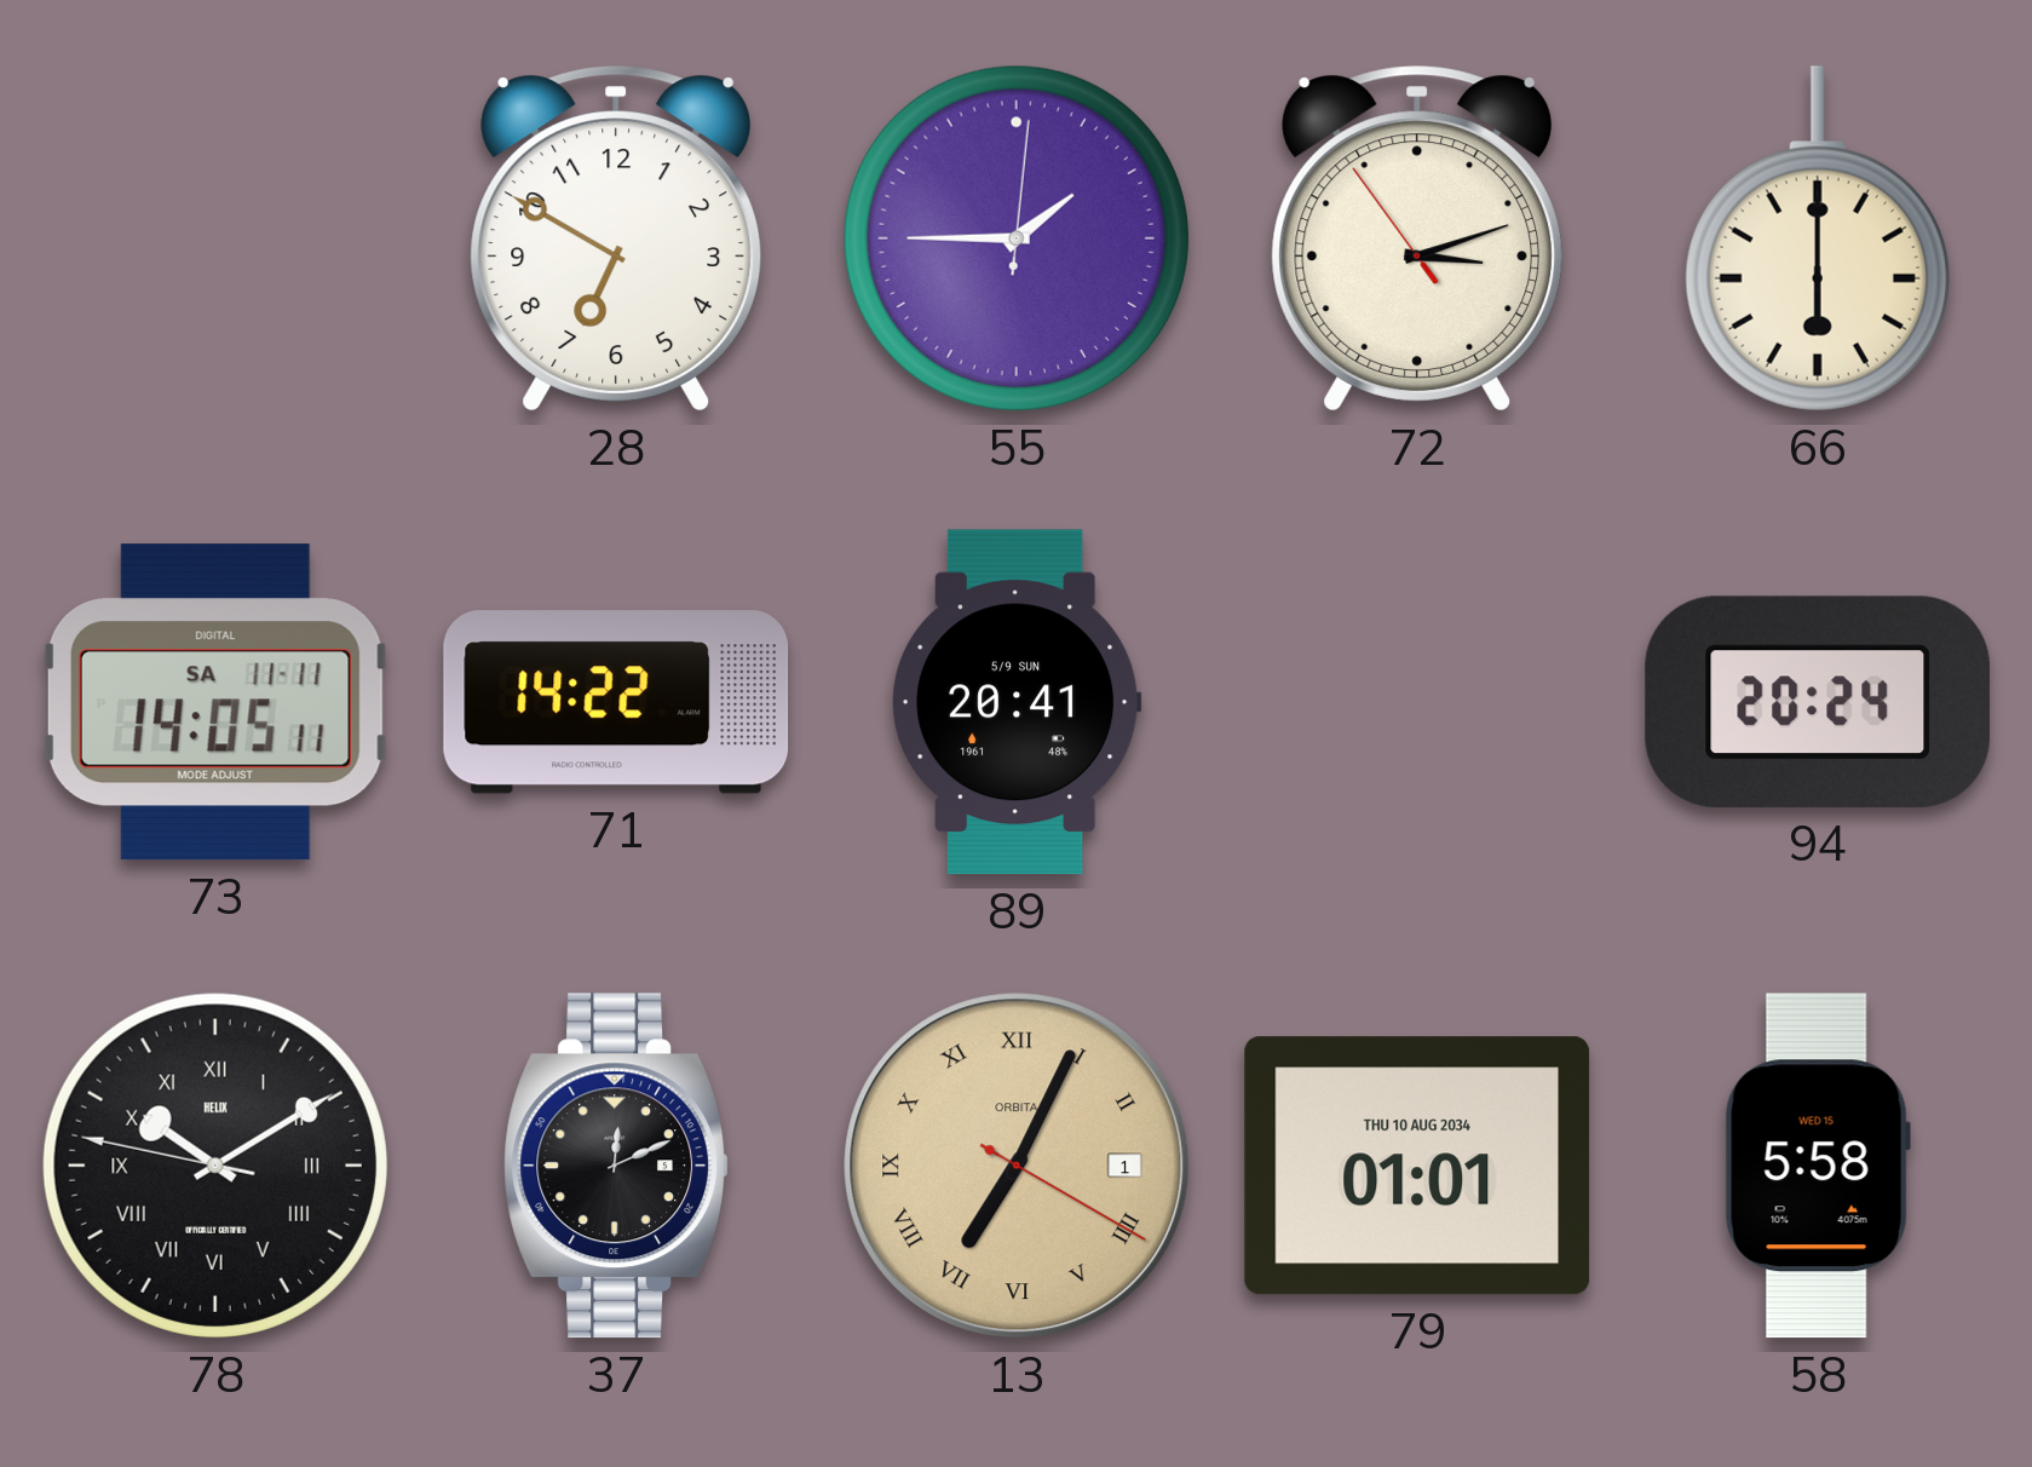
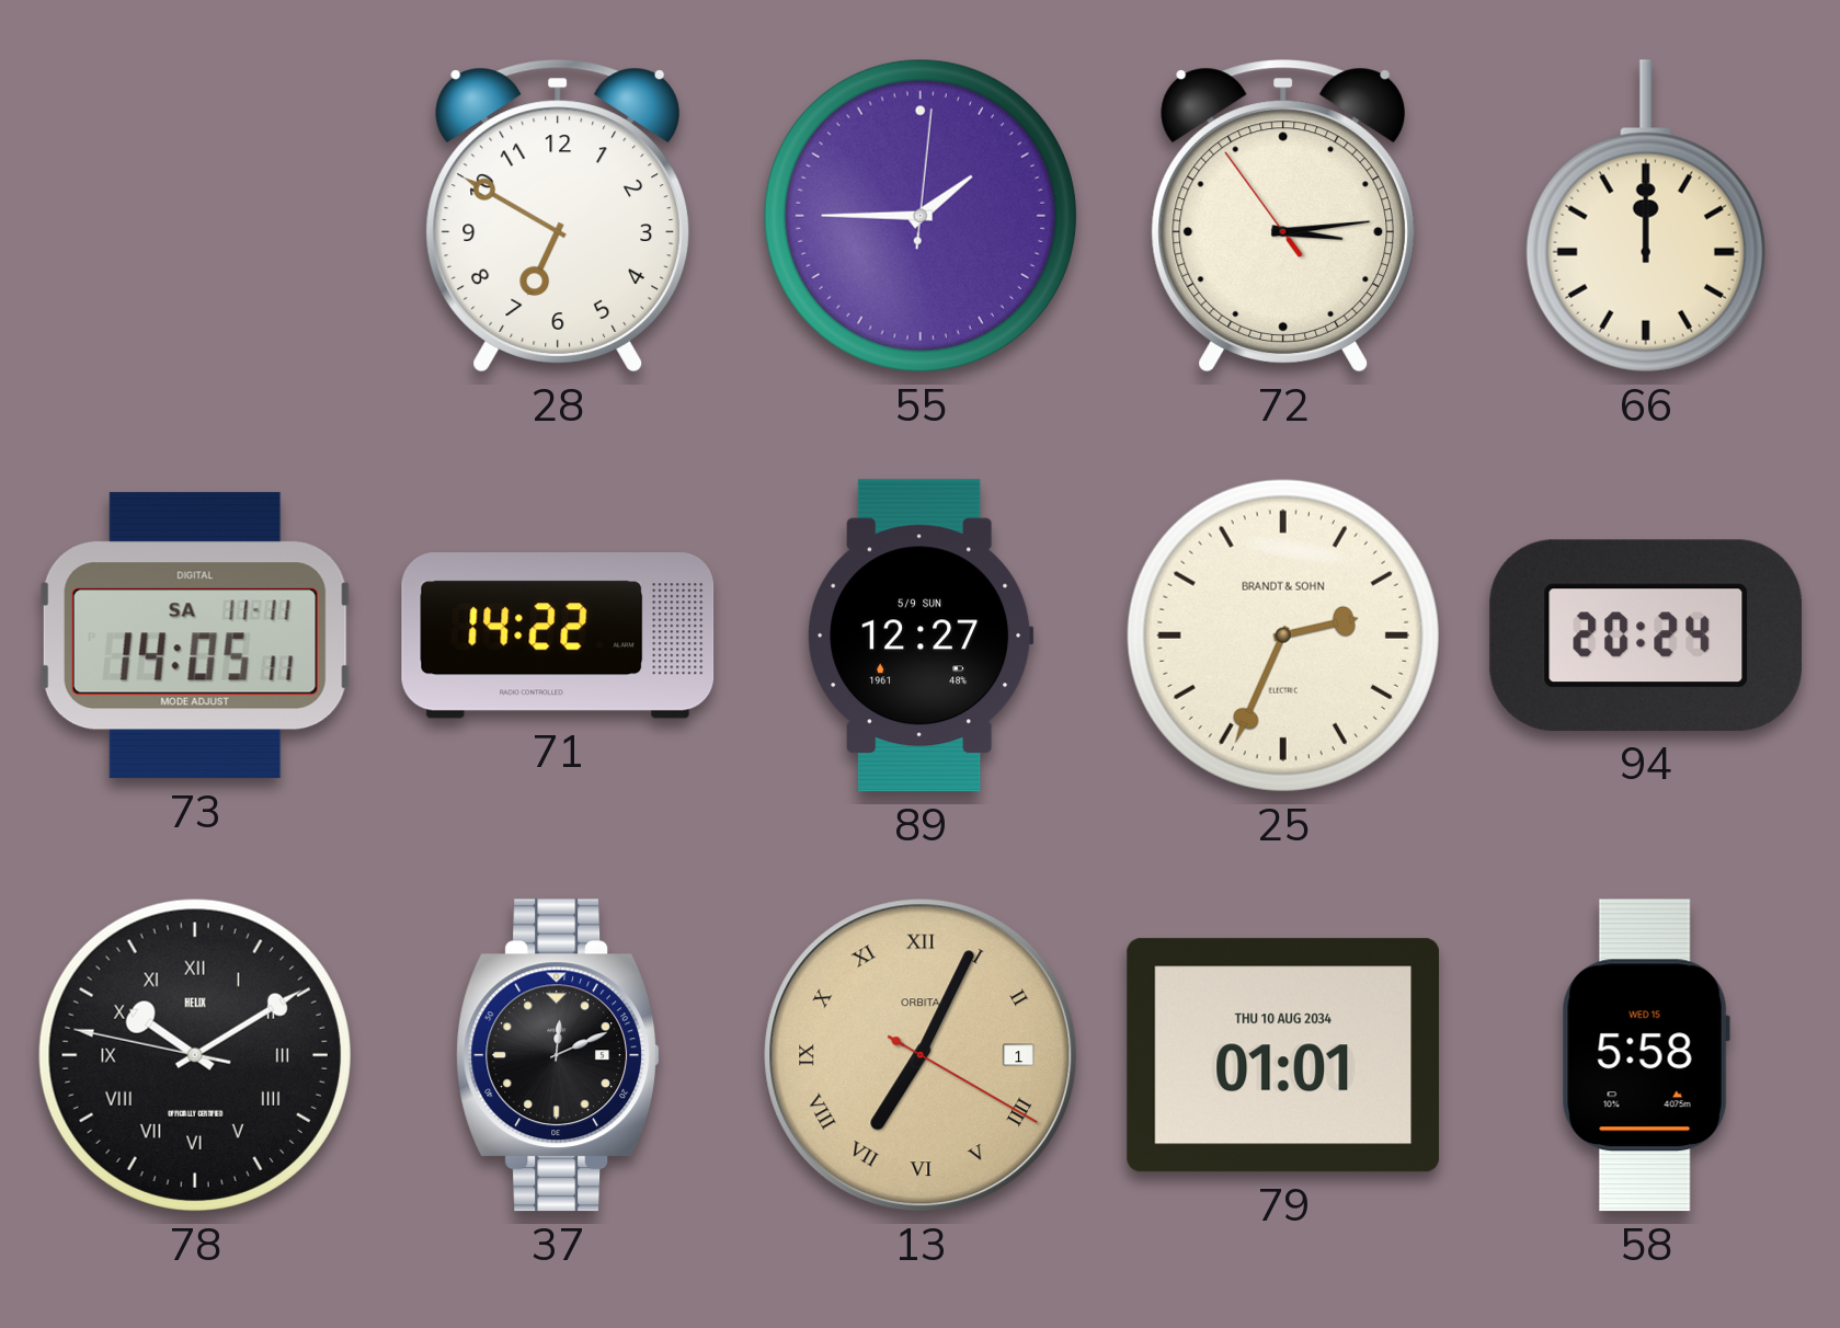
72: 3:11 -> 3:13
66: 6:00 -> 12:00
89: 20:41 -> 12:27
25: none -> 2:34
